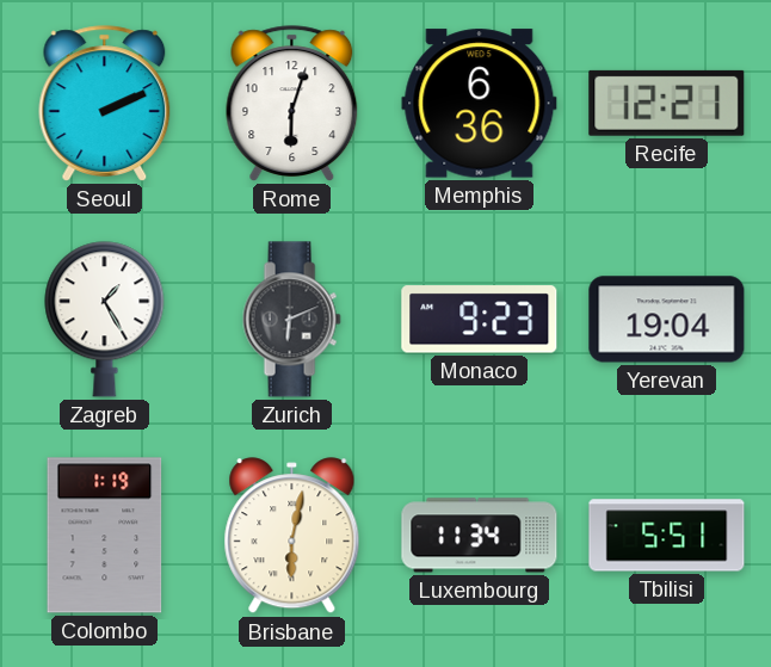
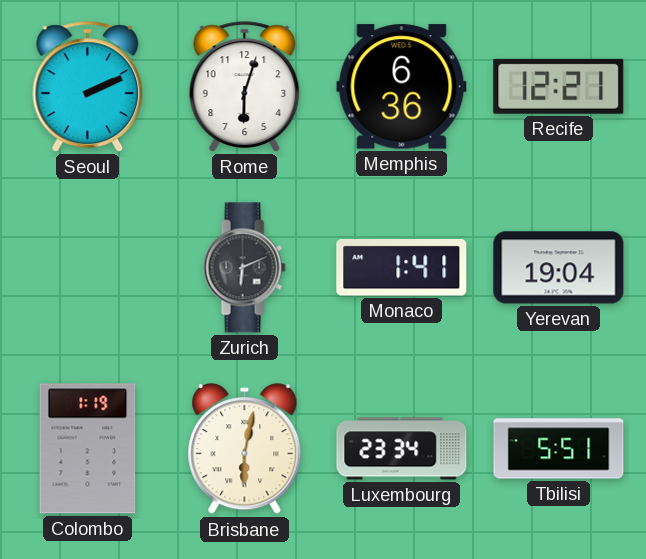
Zagreb: 1:25 -> none
Monaco: 9:23 -> 1:41
Luxembourg: 11:34 -> 23:34
